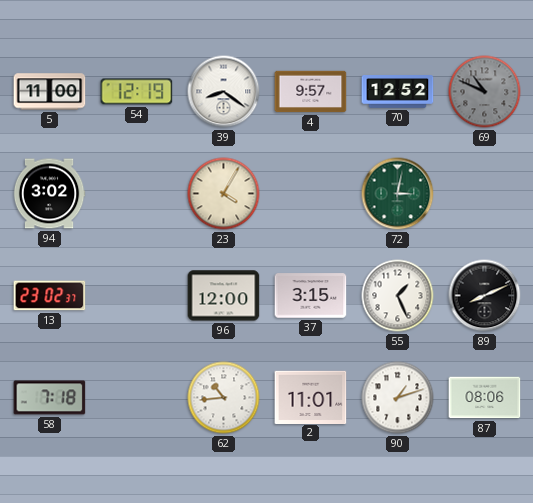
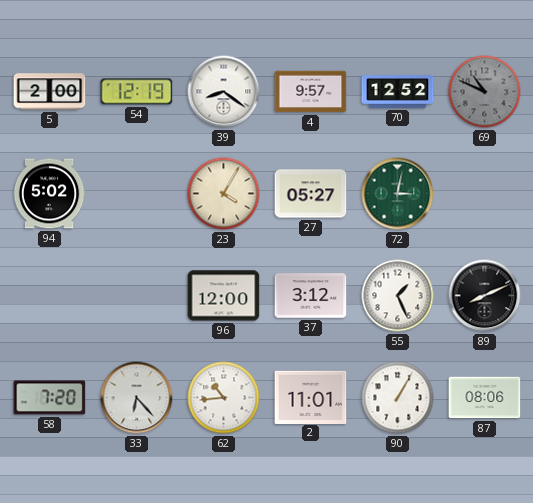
5: 11:00 -> 2:00
94: 3:02 -> 5:02
27: none -> 05:27
13: 23:02 -> none
37: 3:15 -> 3:12
58: 7:18 -> 7:20
33: none -> 6:23
90: 1:12 -> 1:05
